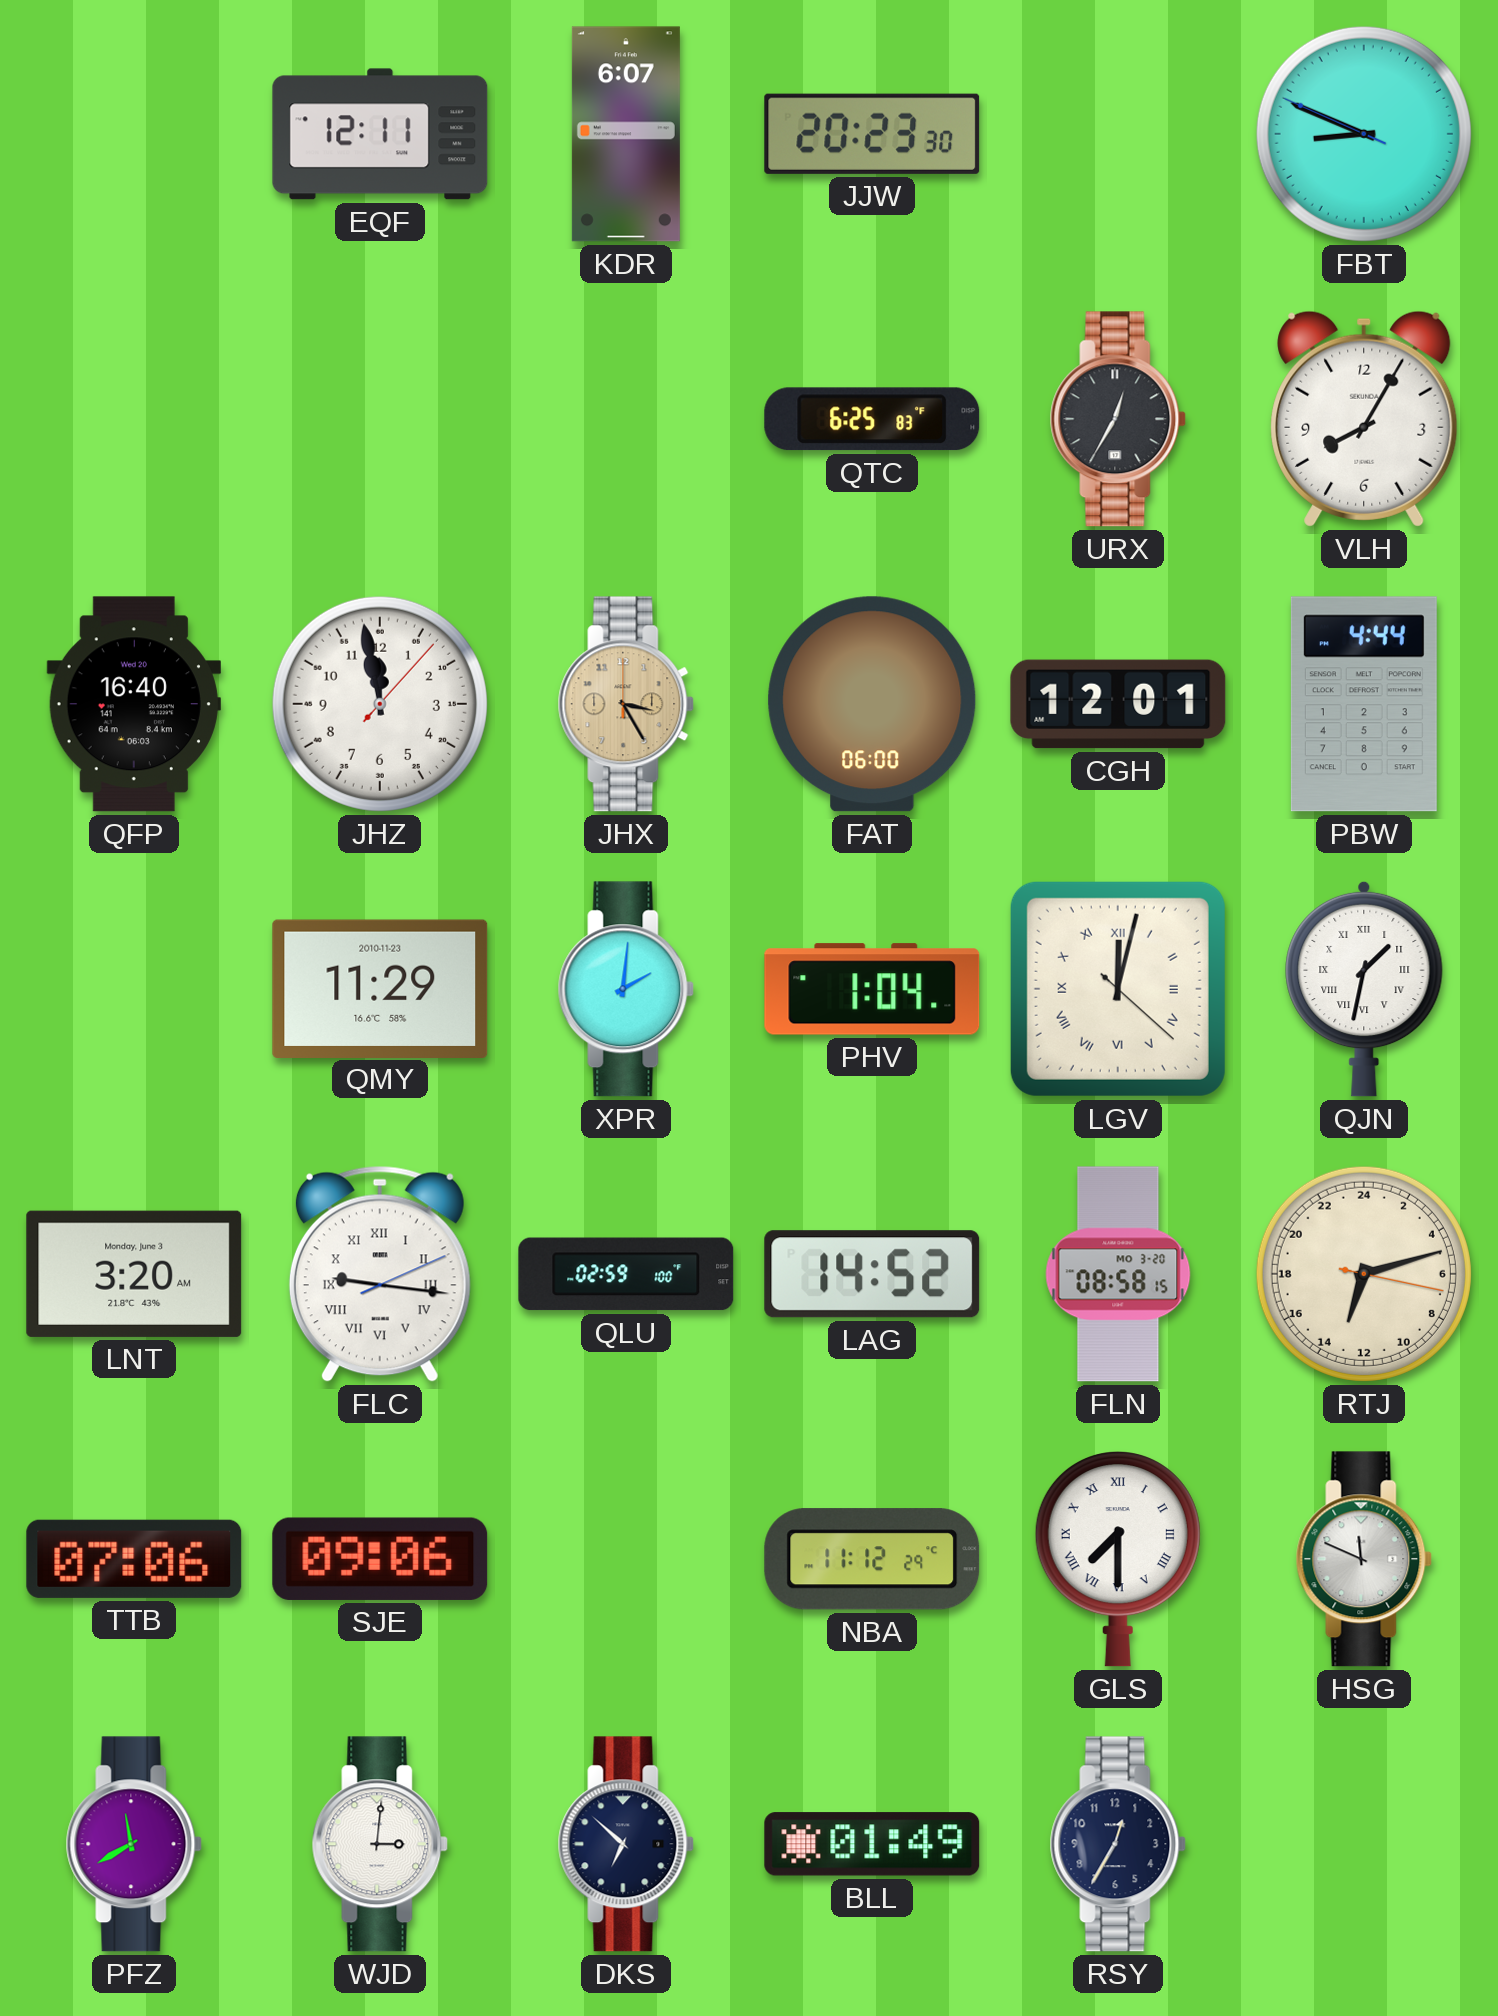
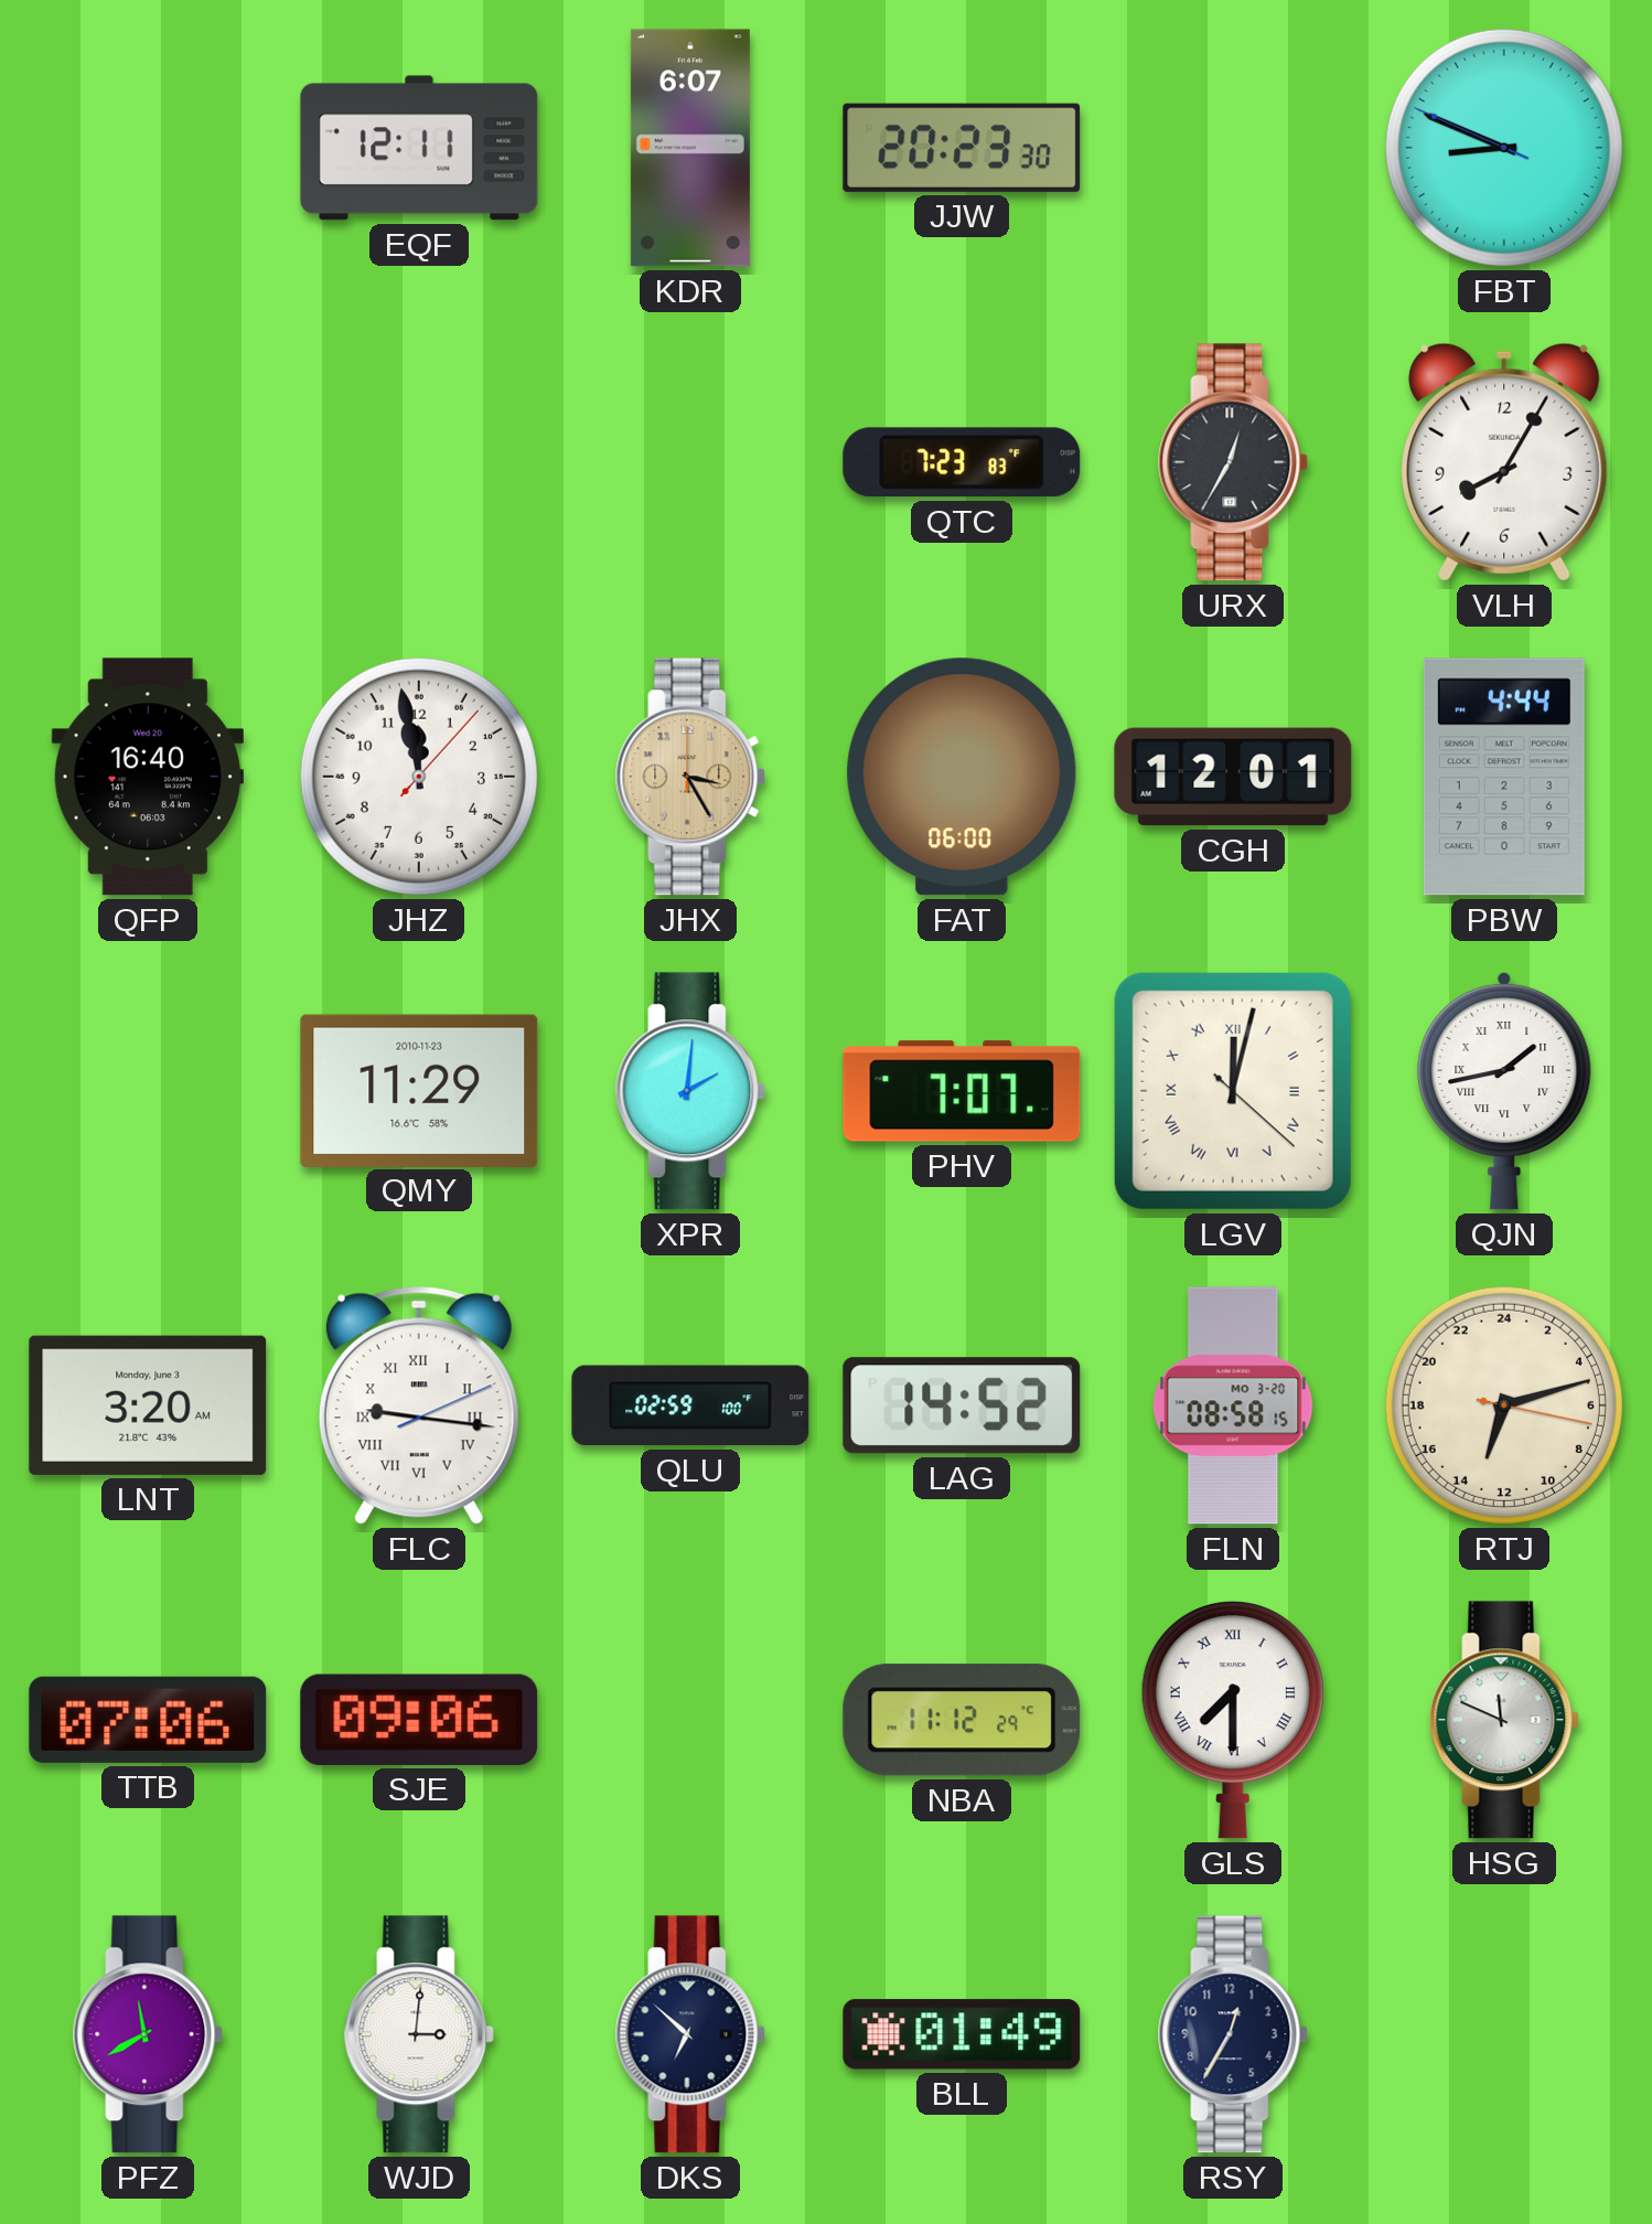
QTC: 6:25 -> 7:23
PHV: 1:04 -> 7:07
QJN: 1:32 -> 1:43
